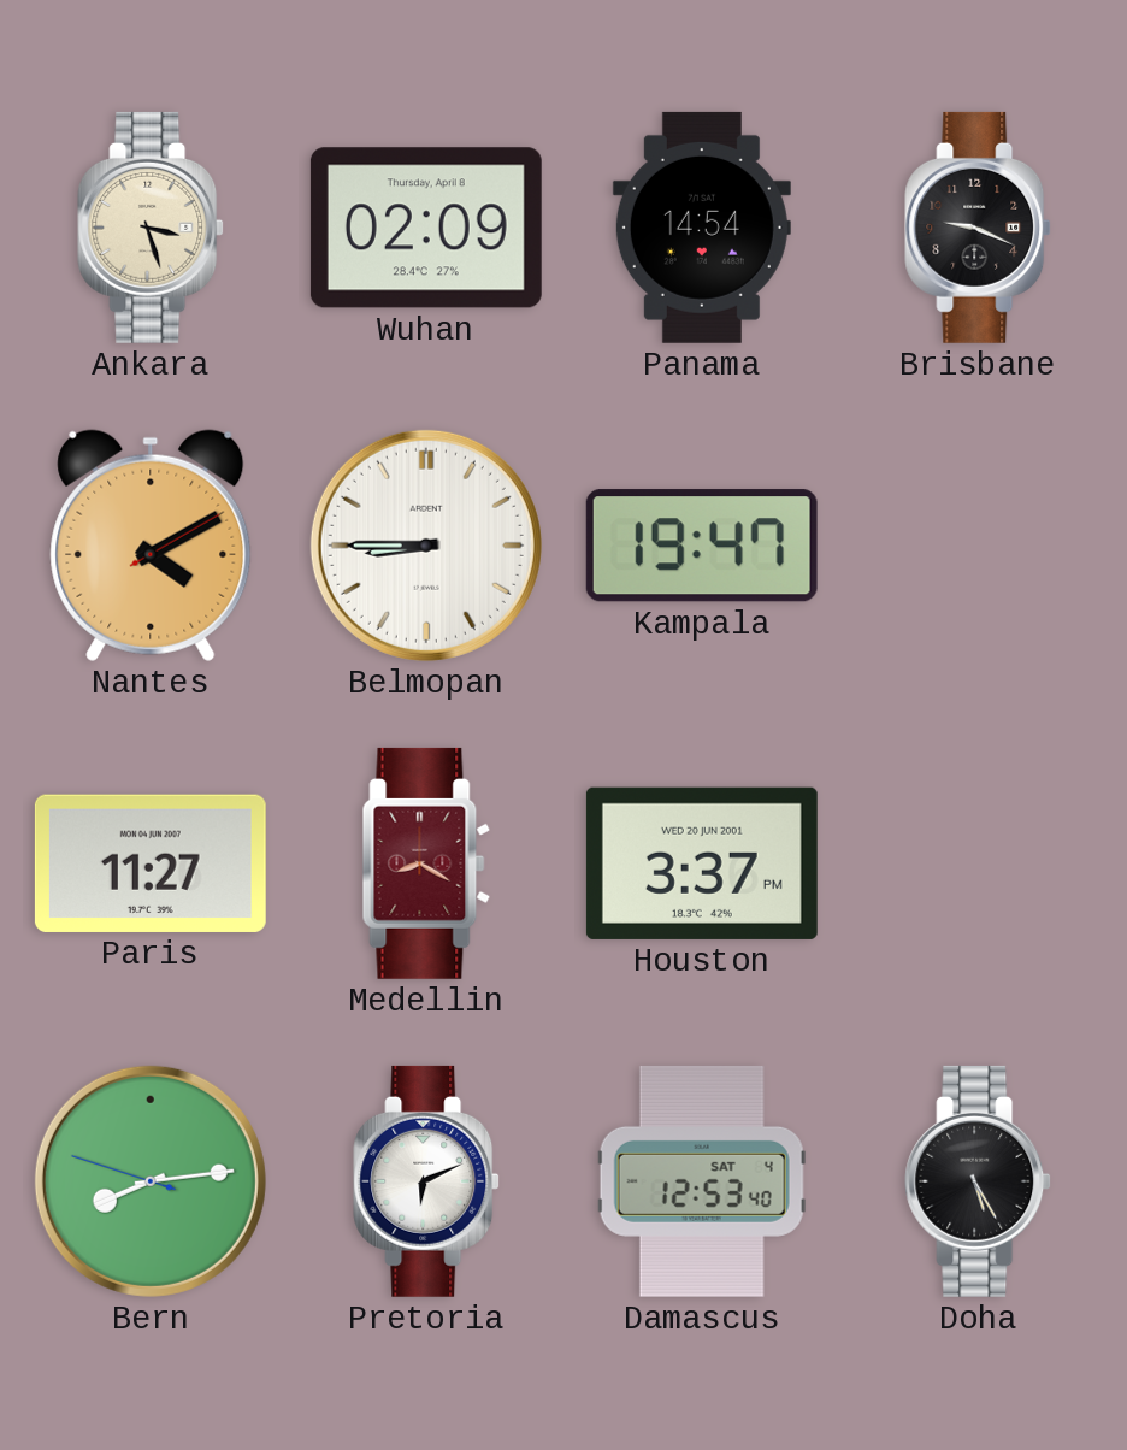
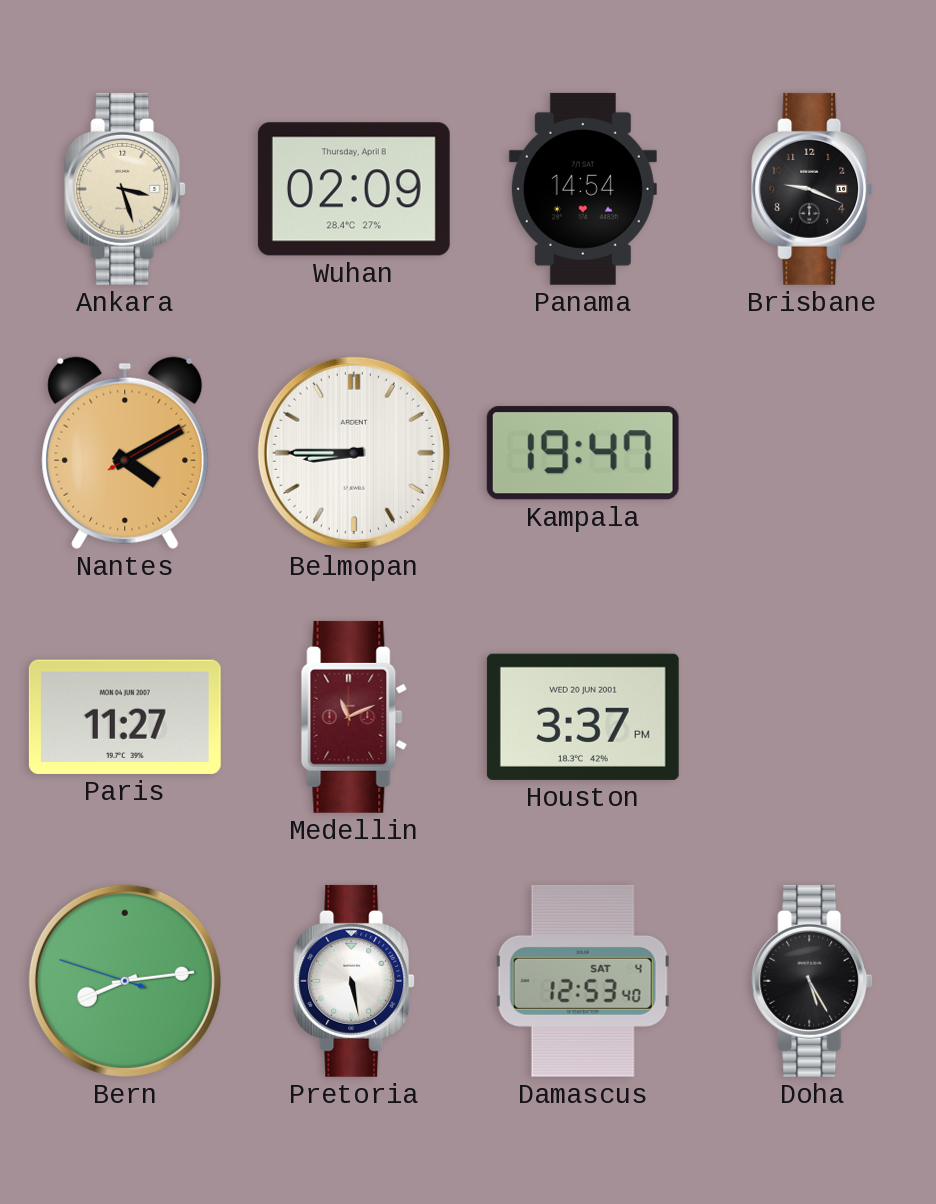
Medellin: 8:20 -> 11:11
Pretoria: 6:11 -> 5:28
